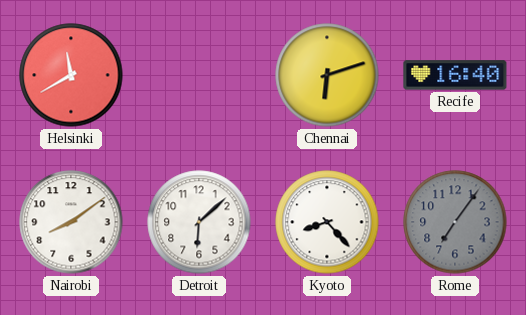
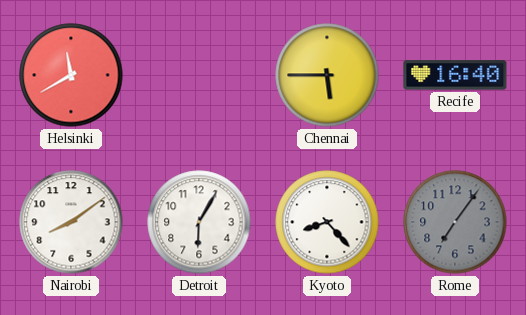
Chennai: 6:12 -> 5:45
Detroit: 6:08 -> 6:05
